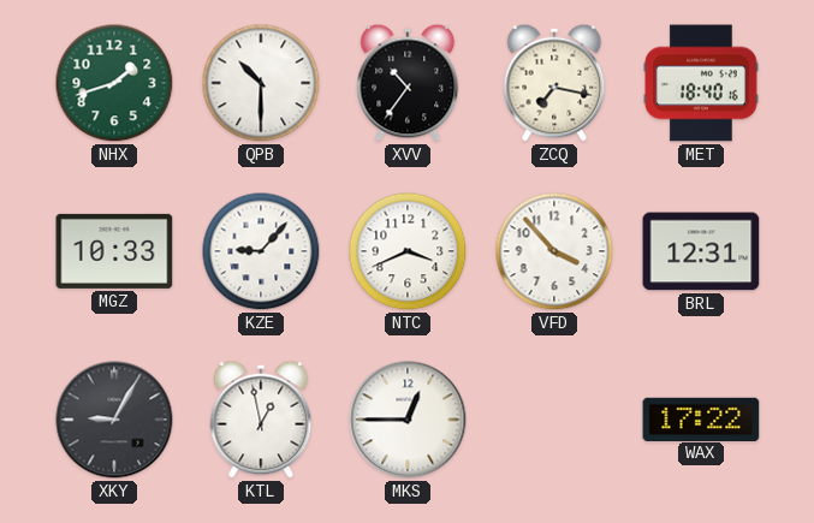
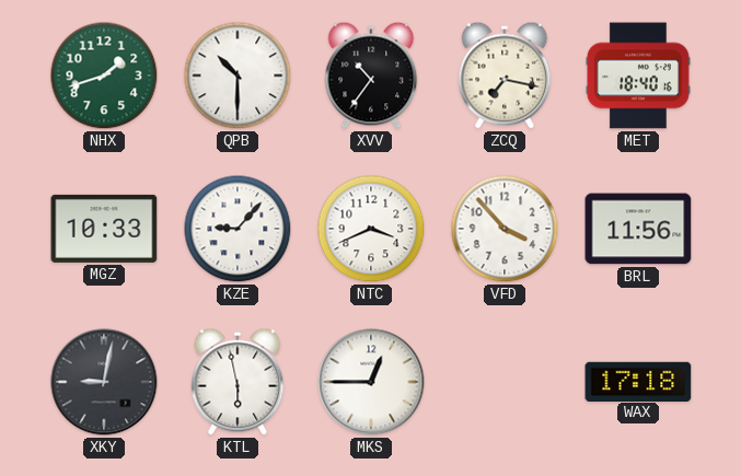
BRL: 12:31 -> 11:56
XKY: 9:05 -> 9:02
KTL: 12:58 -> 5:58
WAX: 17:22 -> 17:18
